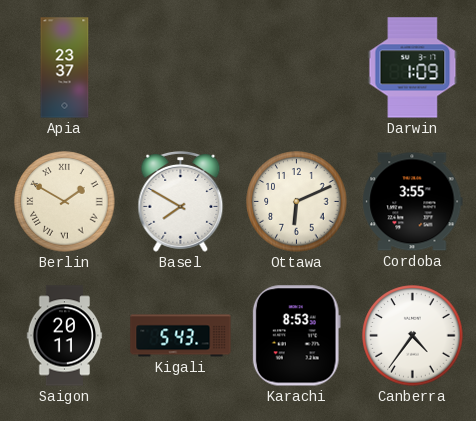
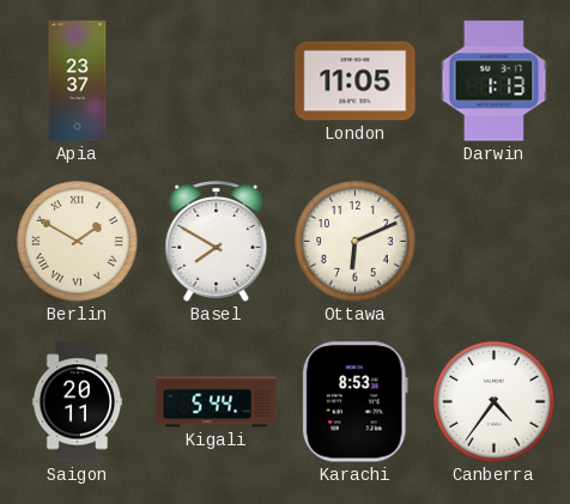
London: none -> 11:05
Darwin: 1:09 -> 1:13
Cordoba: 3:55 -> none
Kigali: 5:43 -> 5:44
